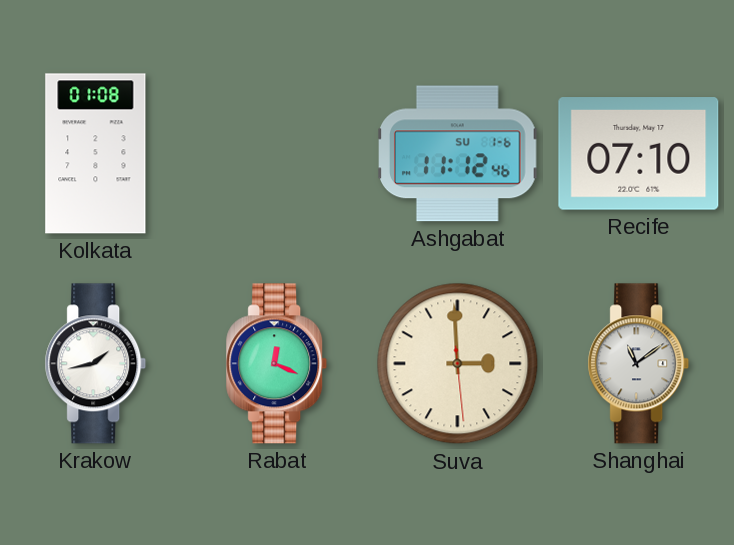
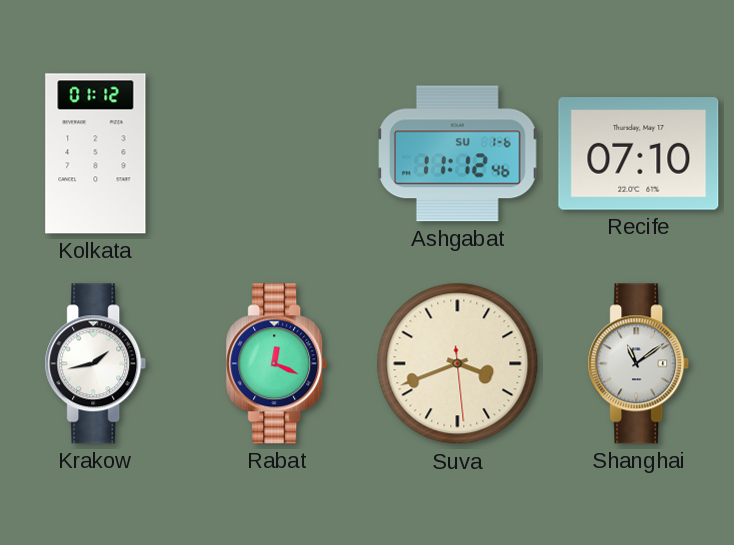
Kolkata: 01:08 -> 01:12
Suva: 2:59 -> 3:41
